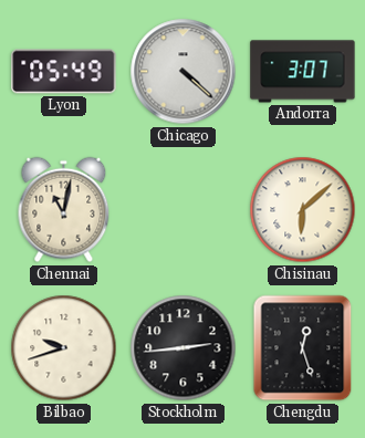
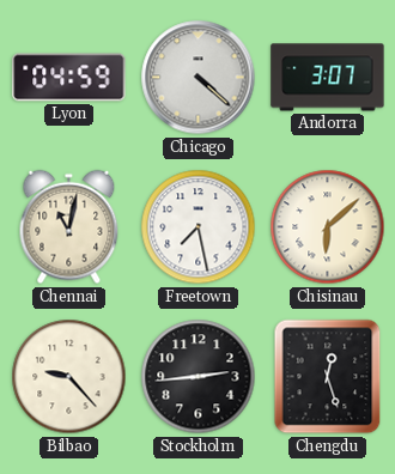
Lyon: 05:49 -> 04:59
Freetown: none -> 7:28
Bilbao: 9:42 -> 9:23
